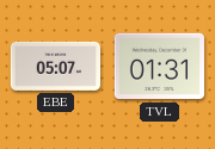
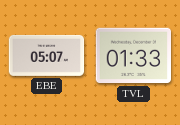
TVL: 01:31 -> 01:33
